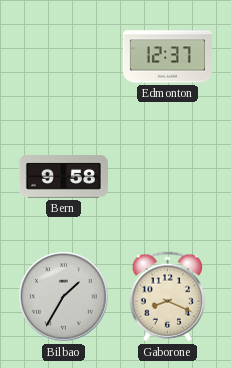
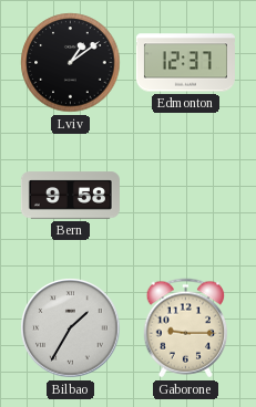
Lviv: none -> 1:09
Gaborone: 8:19 -> 9:15
